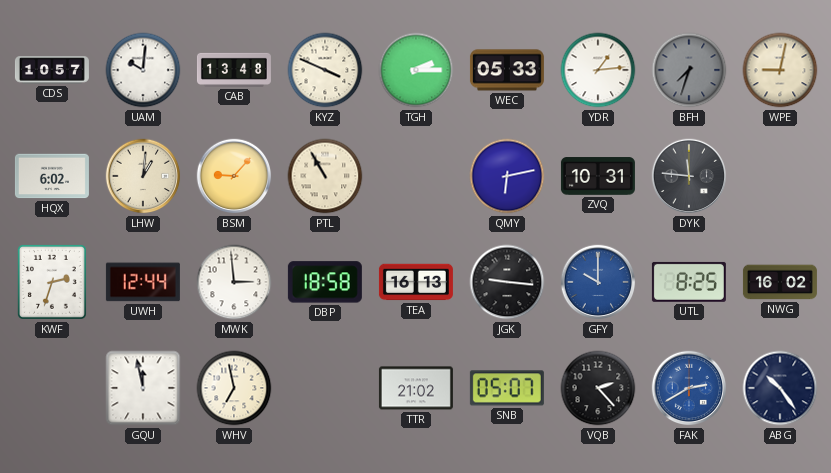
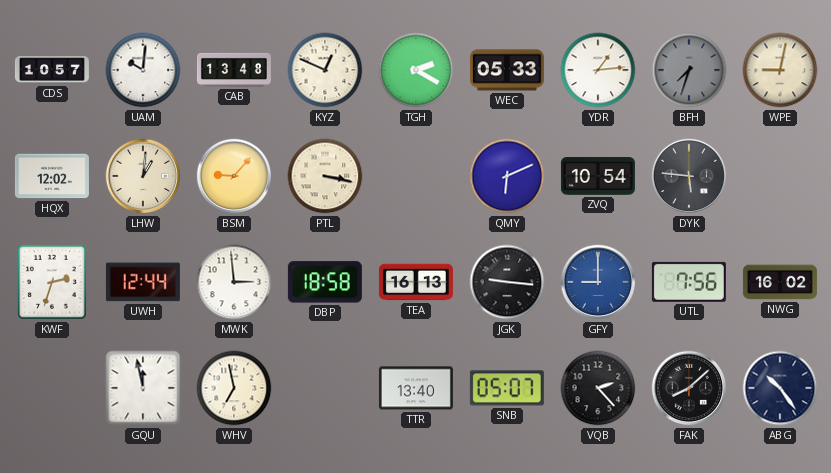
KYZ: 3:49 -> 12:49
TGH: 2:15 -> 2:20
HQX: 6:02 -> 12:02
PTL: 10:55 -> 3:17
QMY: 6:13 -> 6:11
ZVQ: 10:31 -> 10:54
DYK: 11:46 -> 5:46
GFY: 10:00 -> 9:00
UTL: 8:25 -> 7:56
TTR: 21:02 -> 13:40
FAK: 2:40 -> 8:08
FAK dial: blue -> black
